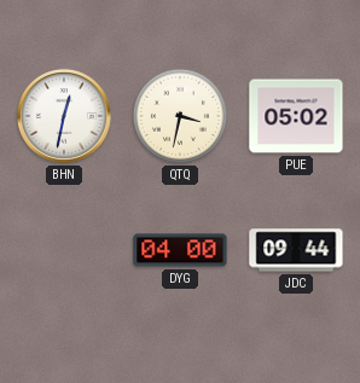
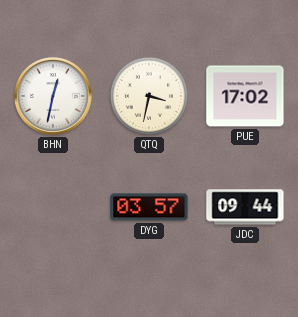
PUE: 05:02 -> 17:02
DYG: 04:00 -> 03:57
